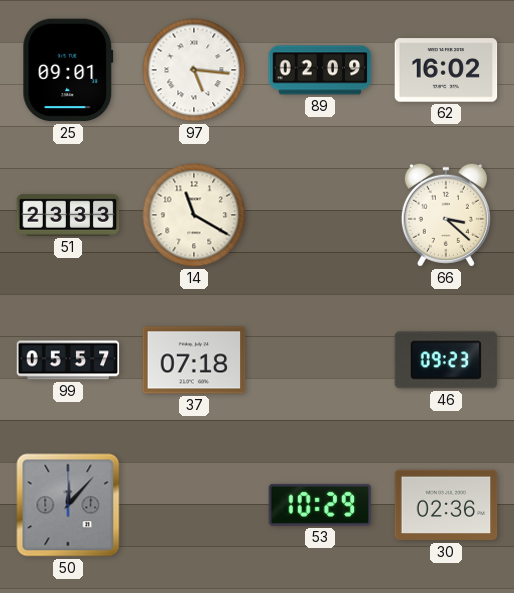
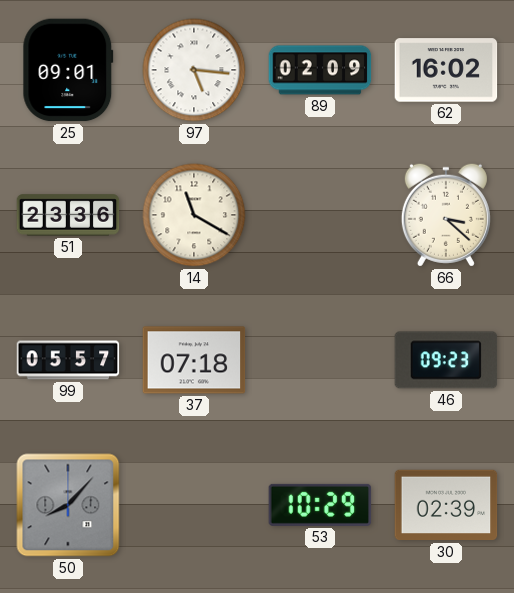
51: 23:33 -> 23:36
50: 12:07 -> 8:07
30: 02:36 -> 02:39
